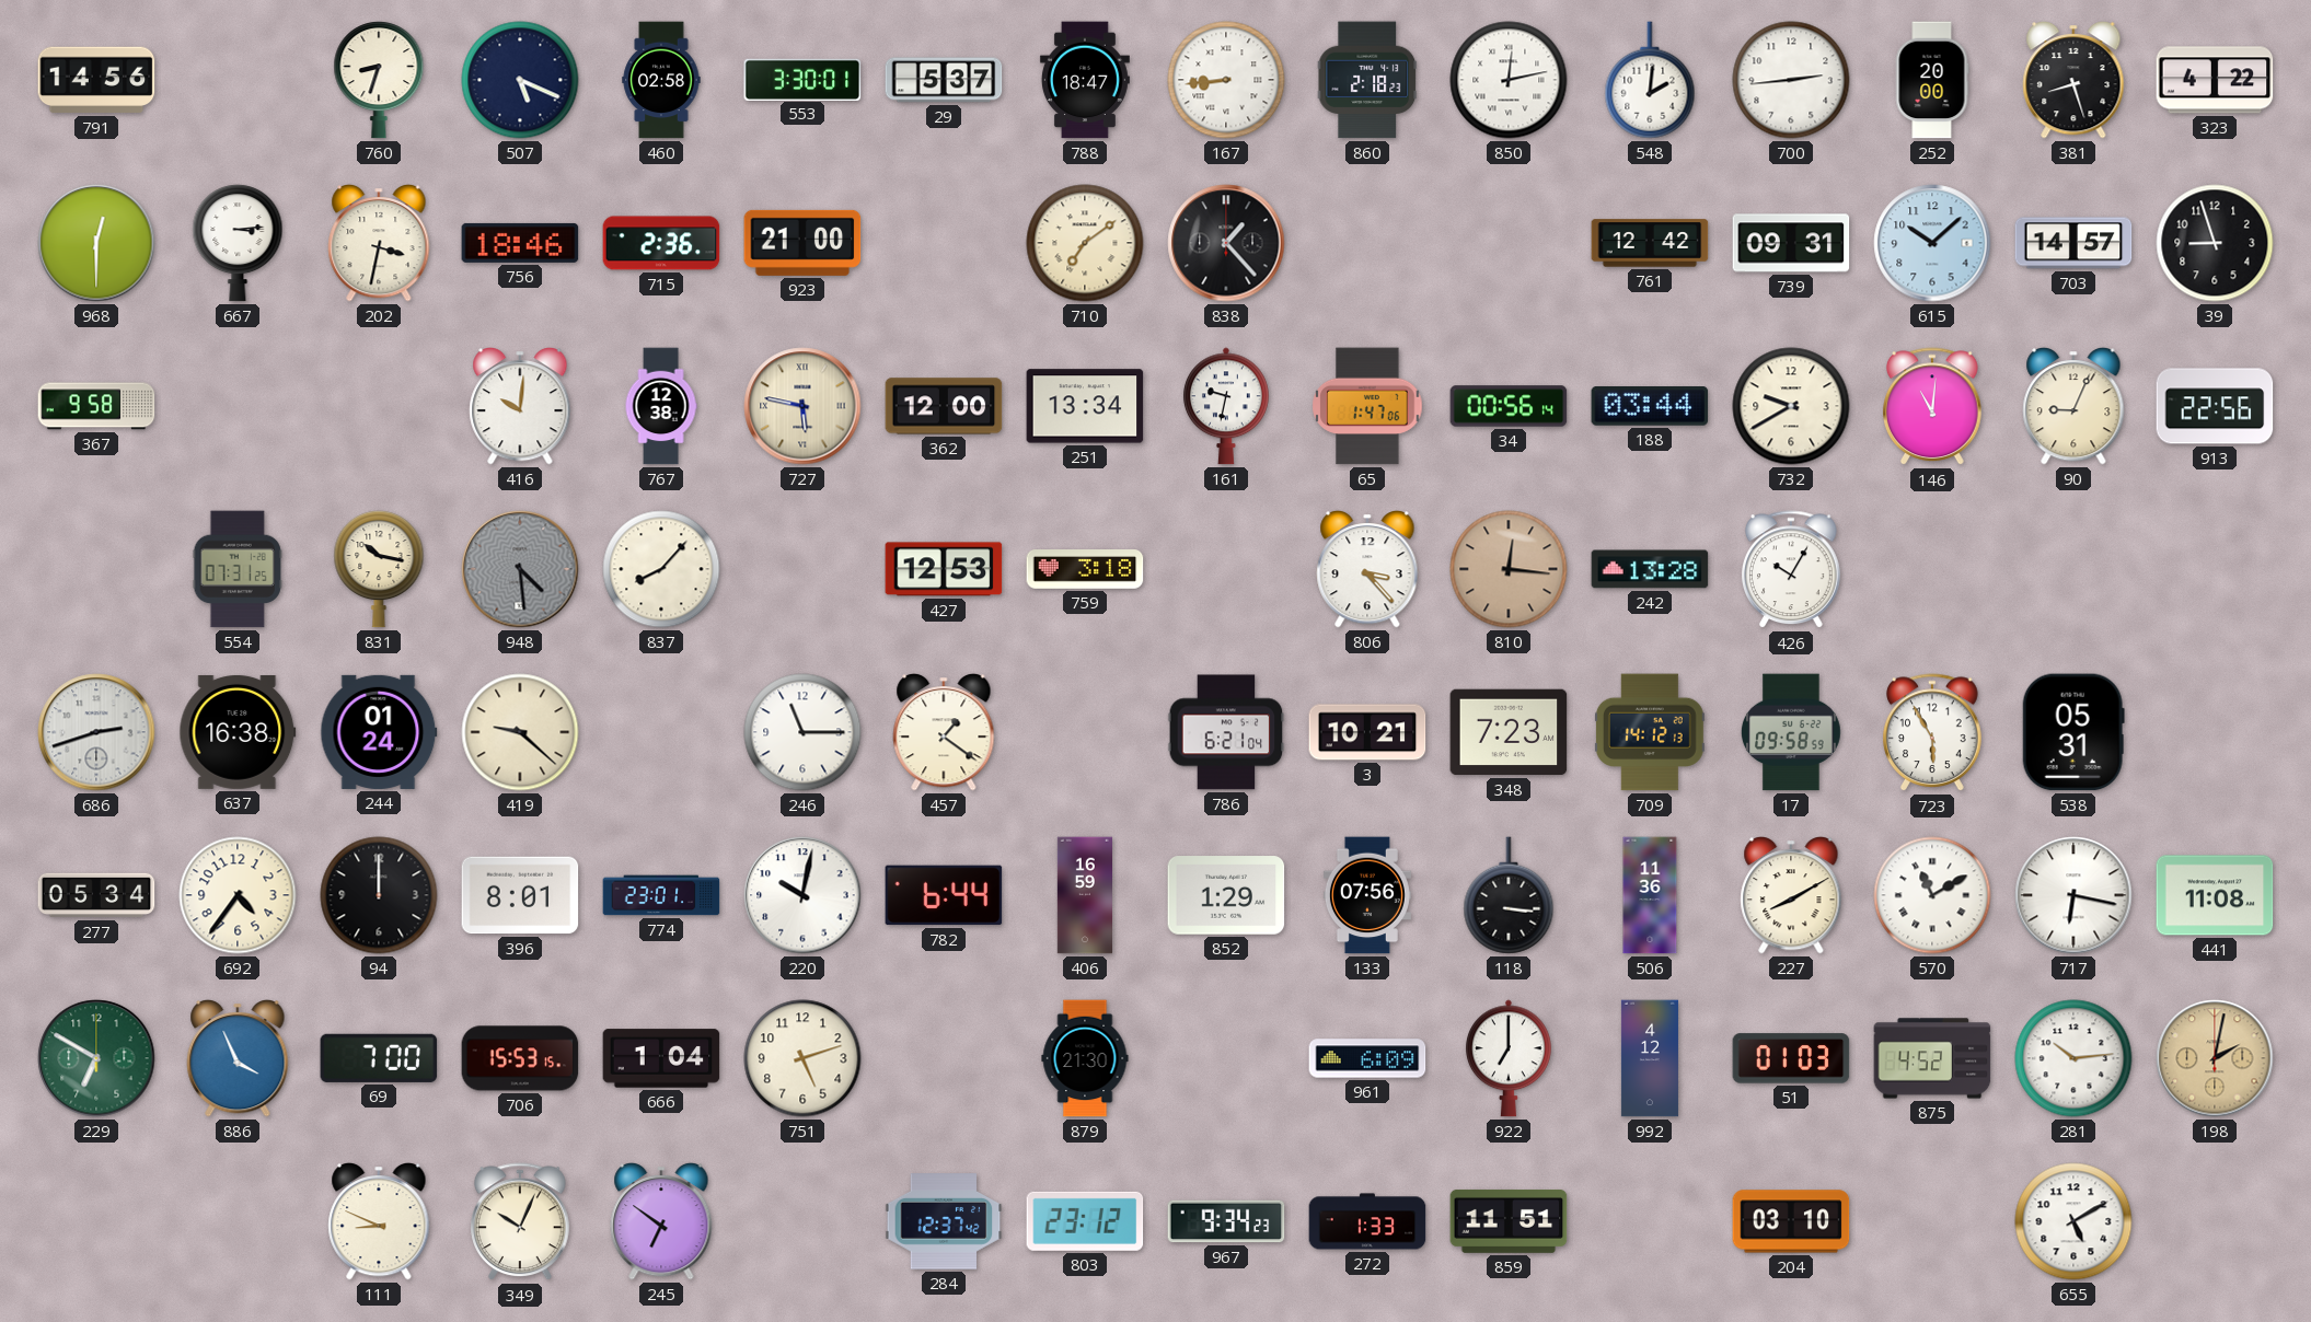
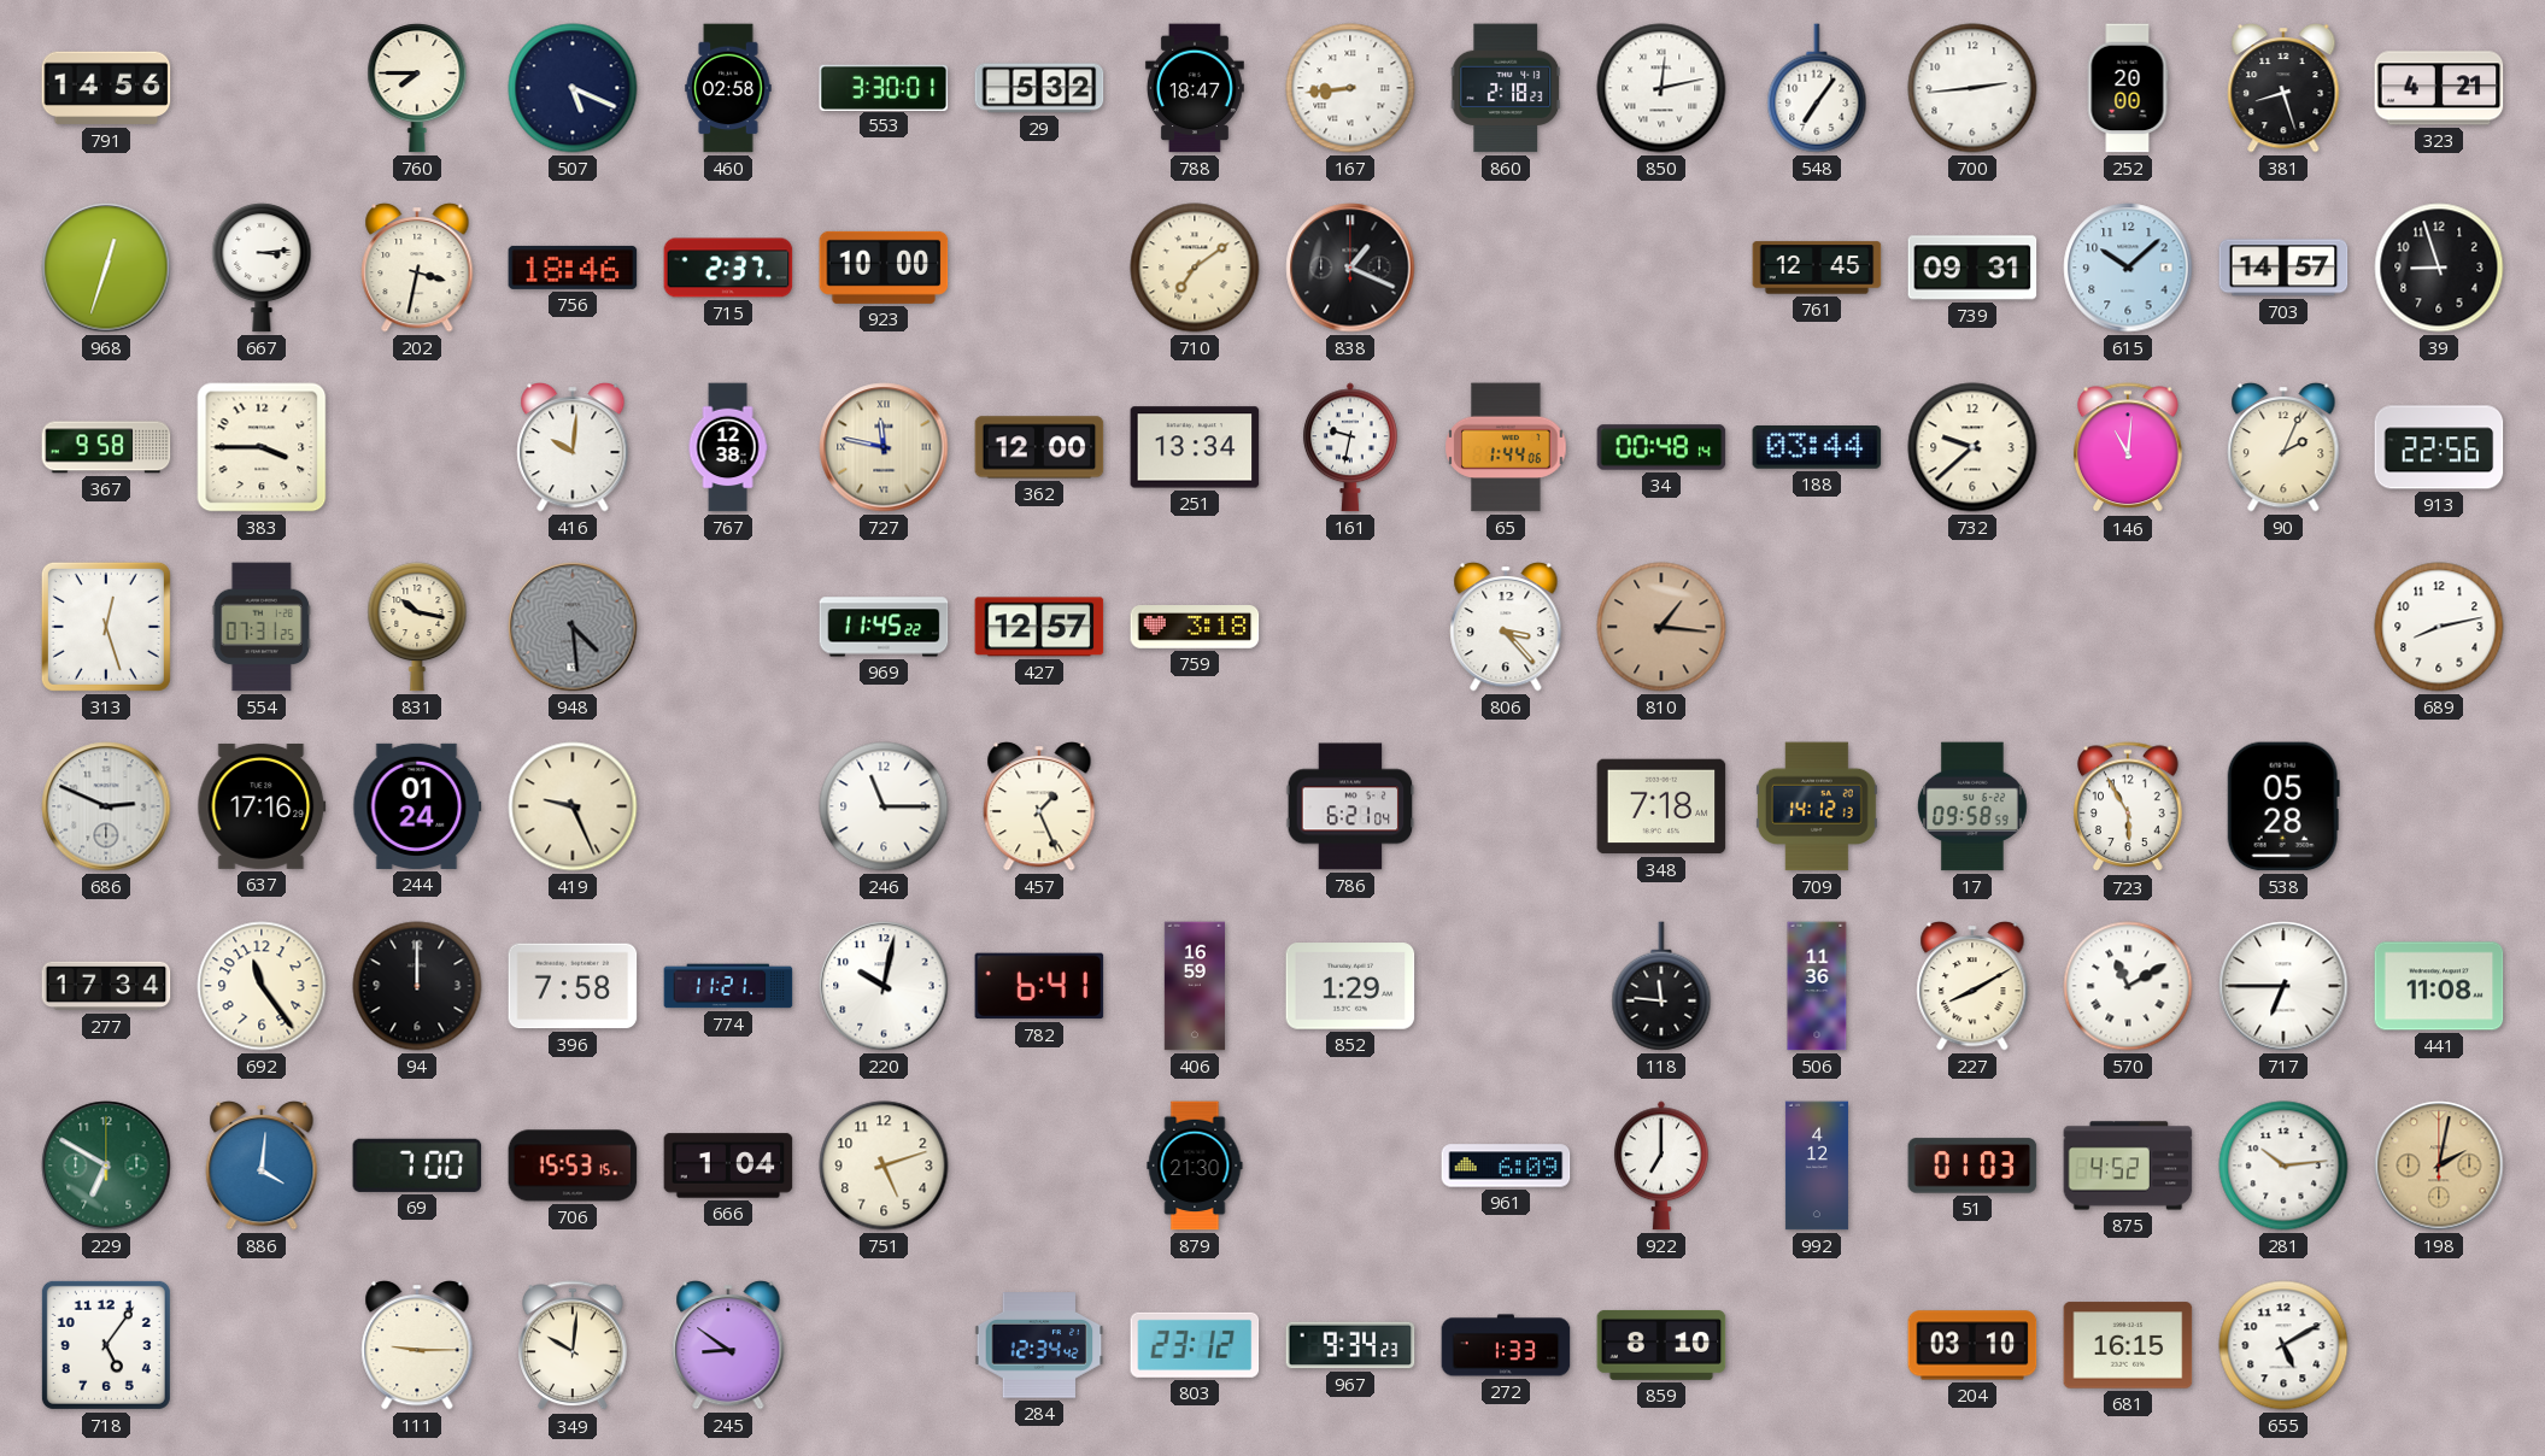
760: 8:33 -> 7:45
29: 5:37 -> 5:32
548: 2:01 -> 7:06
323: 4:22 -> 4:21
968: 12:30 -> 12:33
715: 2:36 -> 2:37
923: 21:00 -> 10:00
838: 1:23 -> 1:19
761: 12:42 -> 12:45
383: none -> 3:45
727: 5:47 -> 11:47
65: 1:47 -> 1:44
34: 00:56 -> 00:48
732: 9:40 -> 9:38
90: 9:04 -> 2:04
313: none -> 12:27
837: 8:07 -> none
969: none -> 11:45
427: 12:53 -> 12:57
810: 12:16 -> 1:16
242: 13:28 -> none
426: 10:05 -> none
689: none -> 8:13
686: 2:42 -> 2:49
637: 16:38 -> 17:16
419: 9:22 -> 9:26
457: 1:21 -> 1:26
3: 10:21 -> none
348: 7:23 -> 7:18
538: 05:31 -> 05:28
277: 05:34 -> 17:34
692: 4:36 -> 11:24
396: 8:01 -> 7:58
774: 23:01 -> 11:21
782: 6:44 -> 6:41
133: 07:56 -> none
118: 3:16 -> 11:46
717: 6:17 -> 6:45
886: 3:56 -> 4:01
718: none -> 5:06
111: 8:49 -> 9:15
349: 10:04 -> 10:01
245: 6:51 -> 8:51
284: 12:37 -> 12:34
859: 11:51 -> 8:10
681: none -> 16:15
